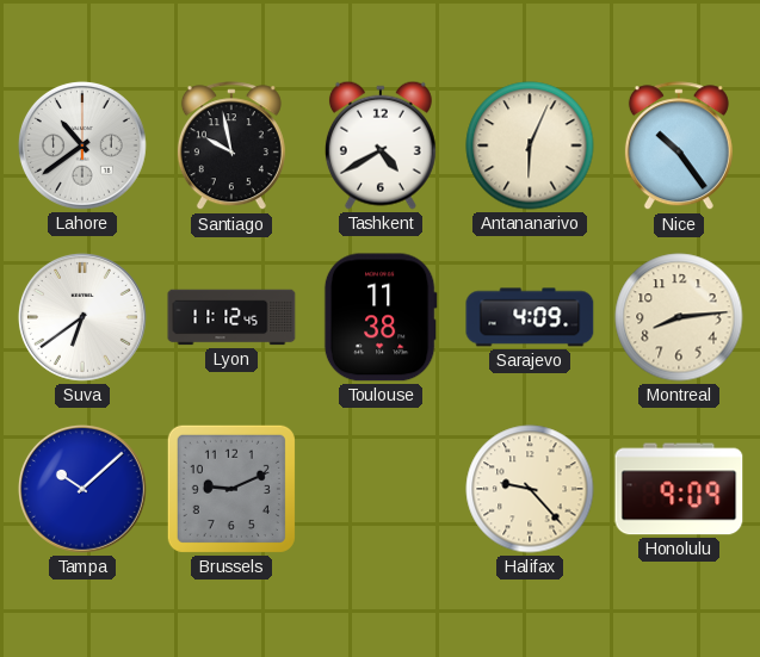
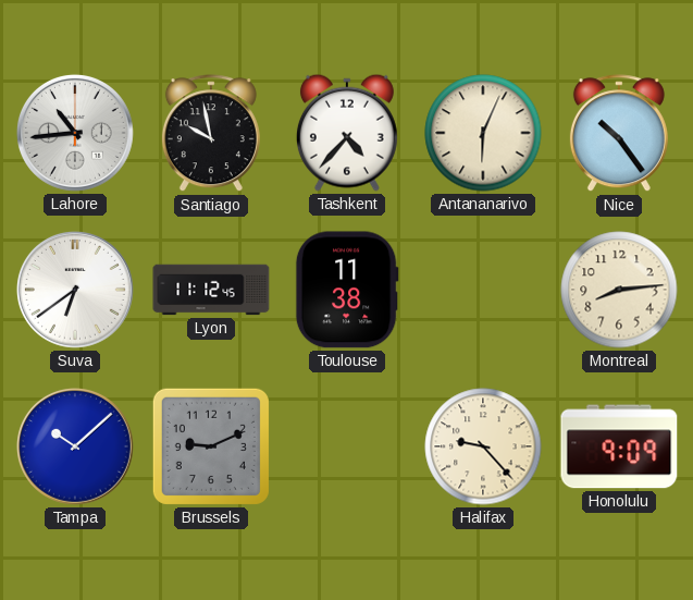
Lahore: 10:39 -> 10:44
Tashkent: 4:40 -> 4:37
Sarajevo: 4:09 -> none
